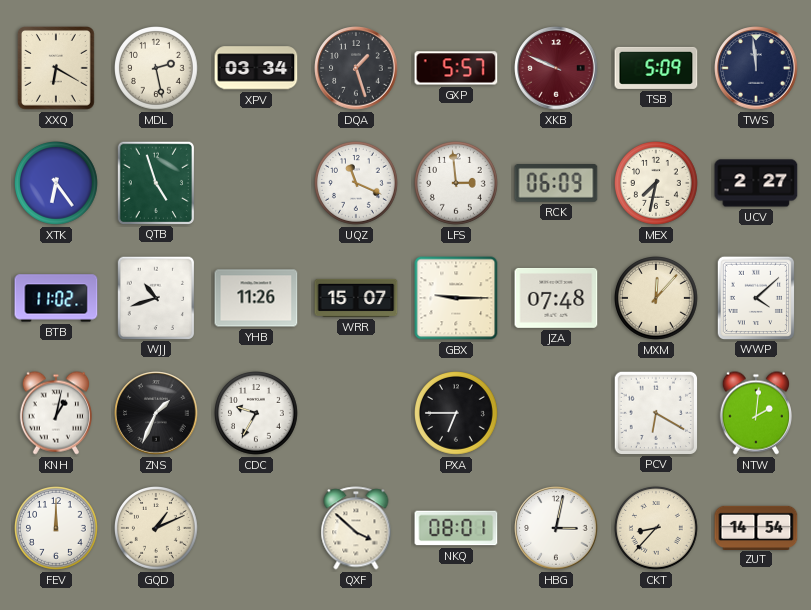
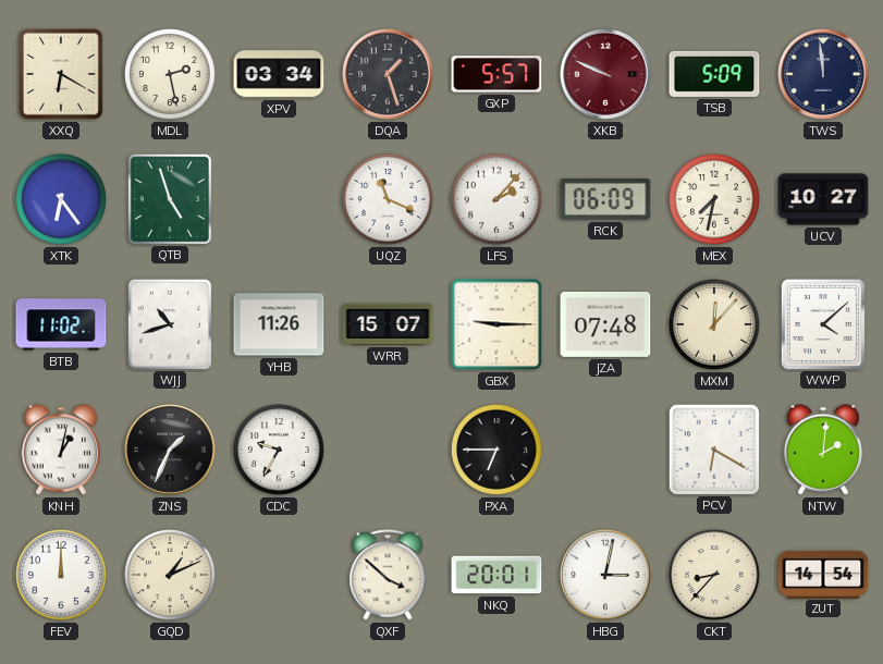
LFS: 2:59 -> 2:07
UCV: 2:27 -> 10:27
NKQ: 08:01 -> 20:01
